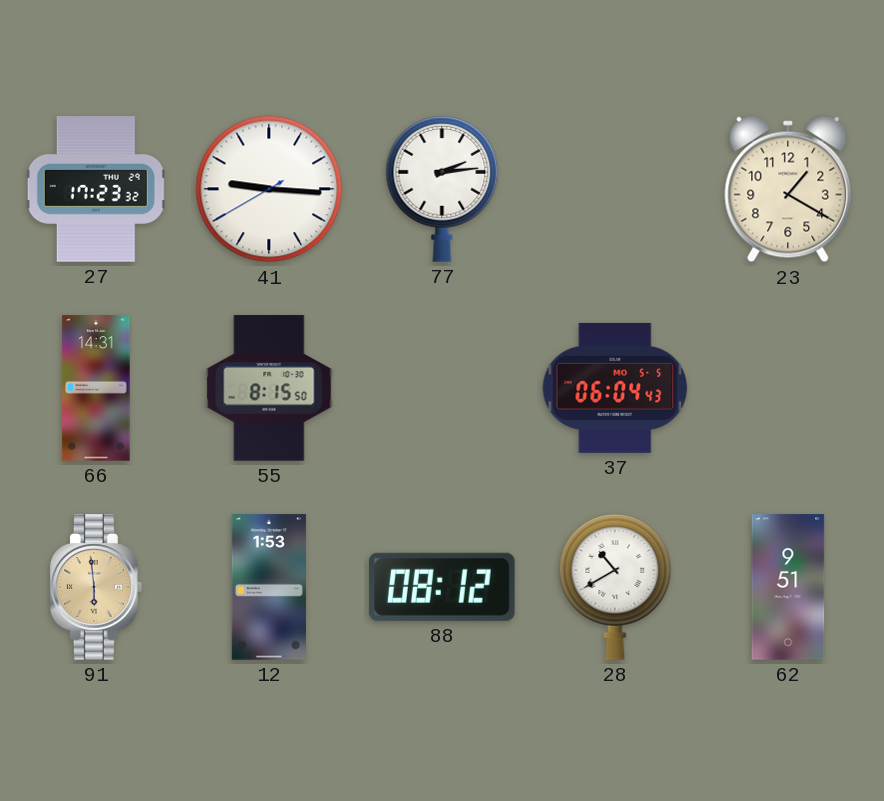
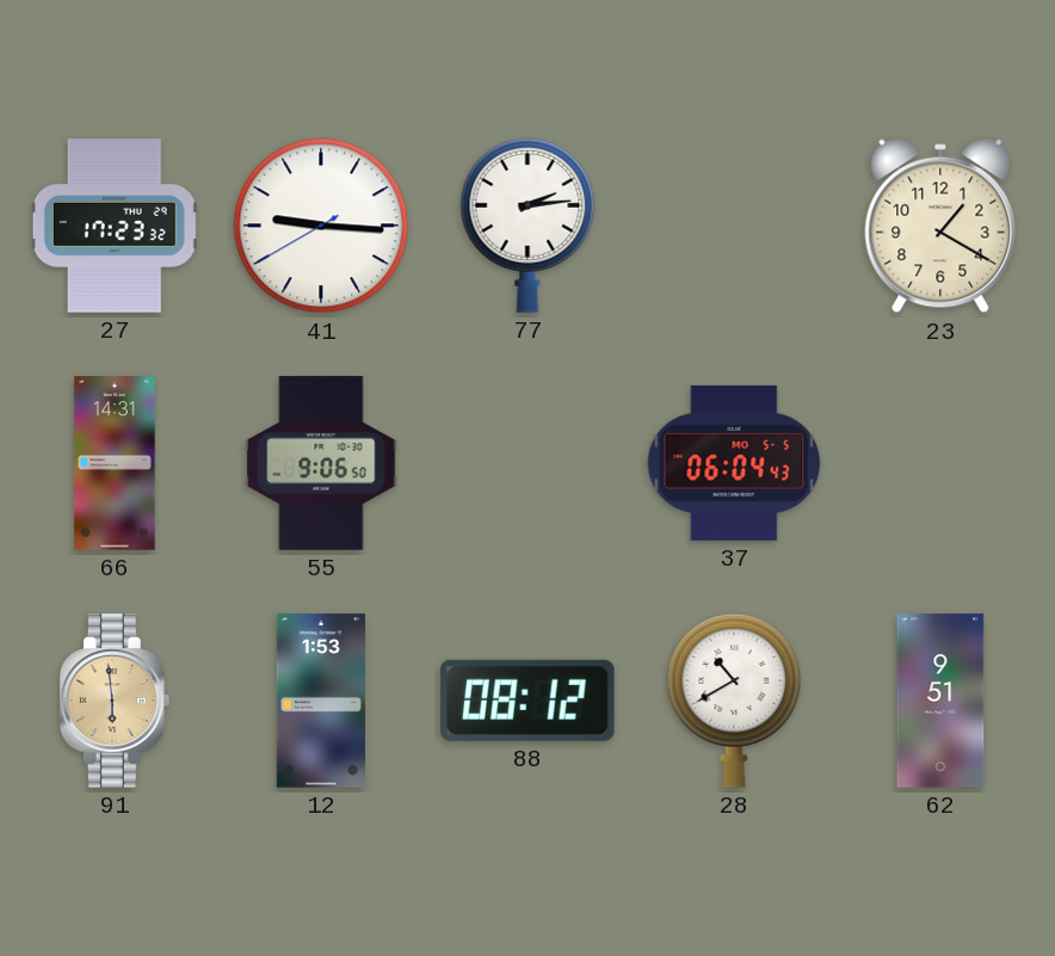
55: 8:15 -> 9:06
